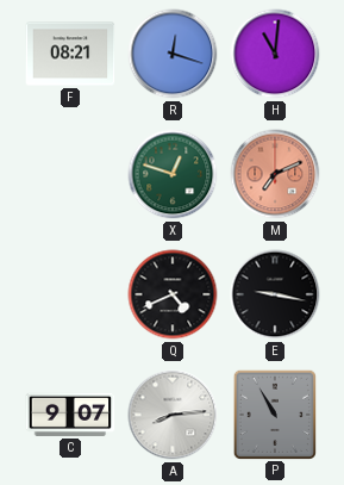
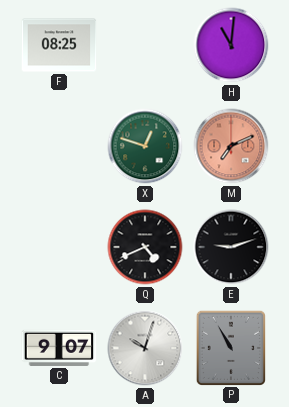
F: 08:21 -> 08:25
R: 12:18 -> none
E: 9:17 -> 9:12
A: 8:14 -> 10:03
